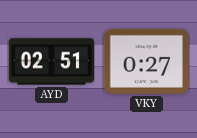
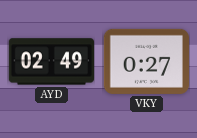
AYD: 02:51 -> 02:49
